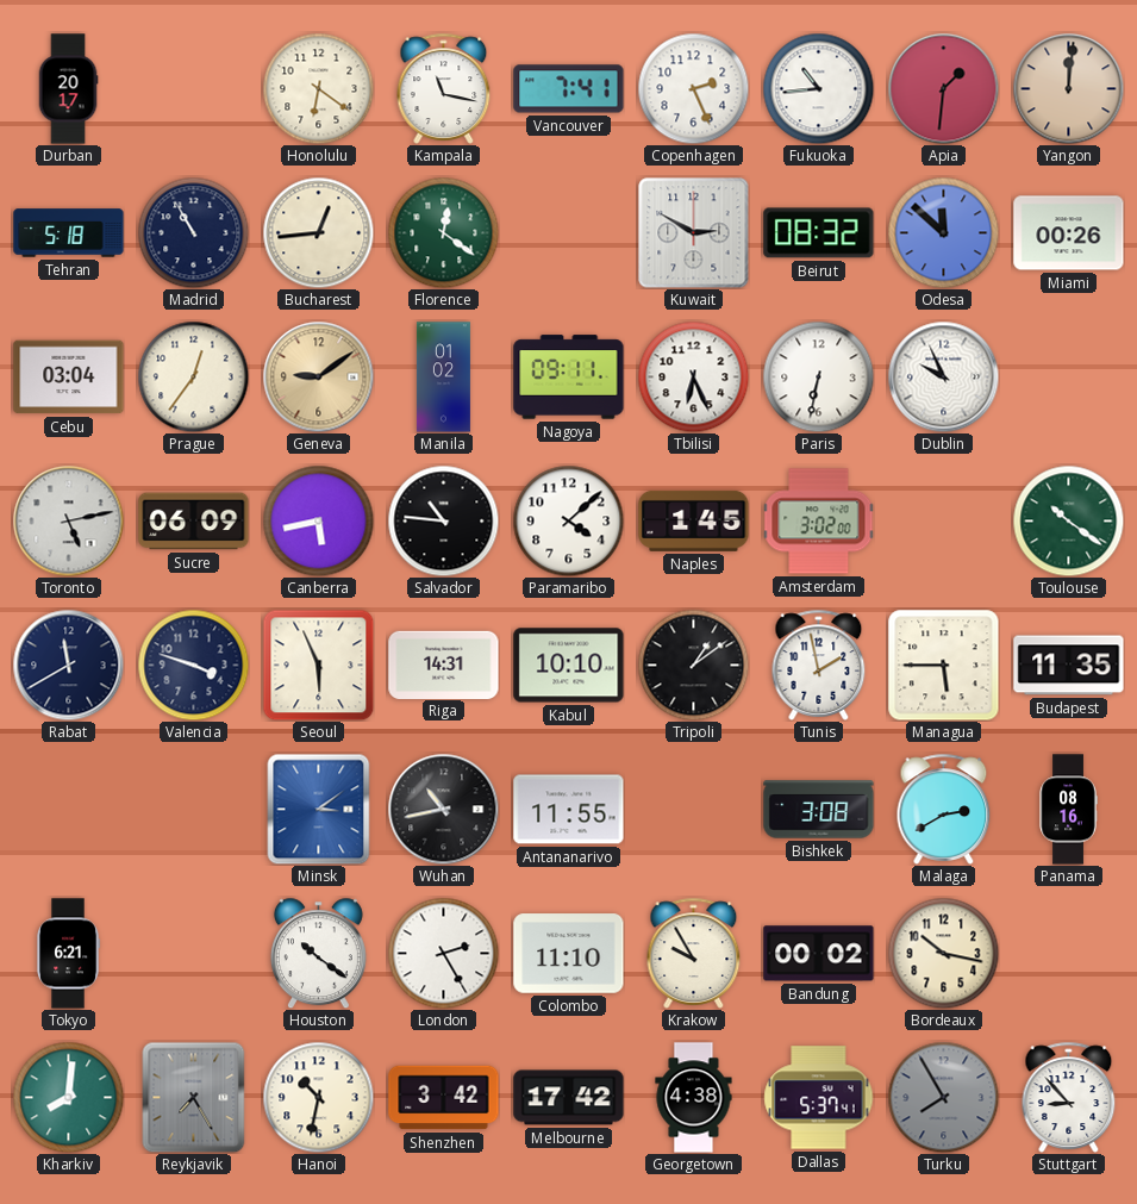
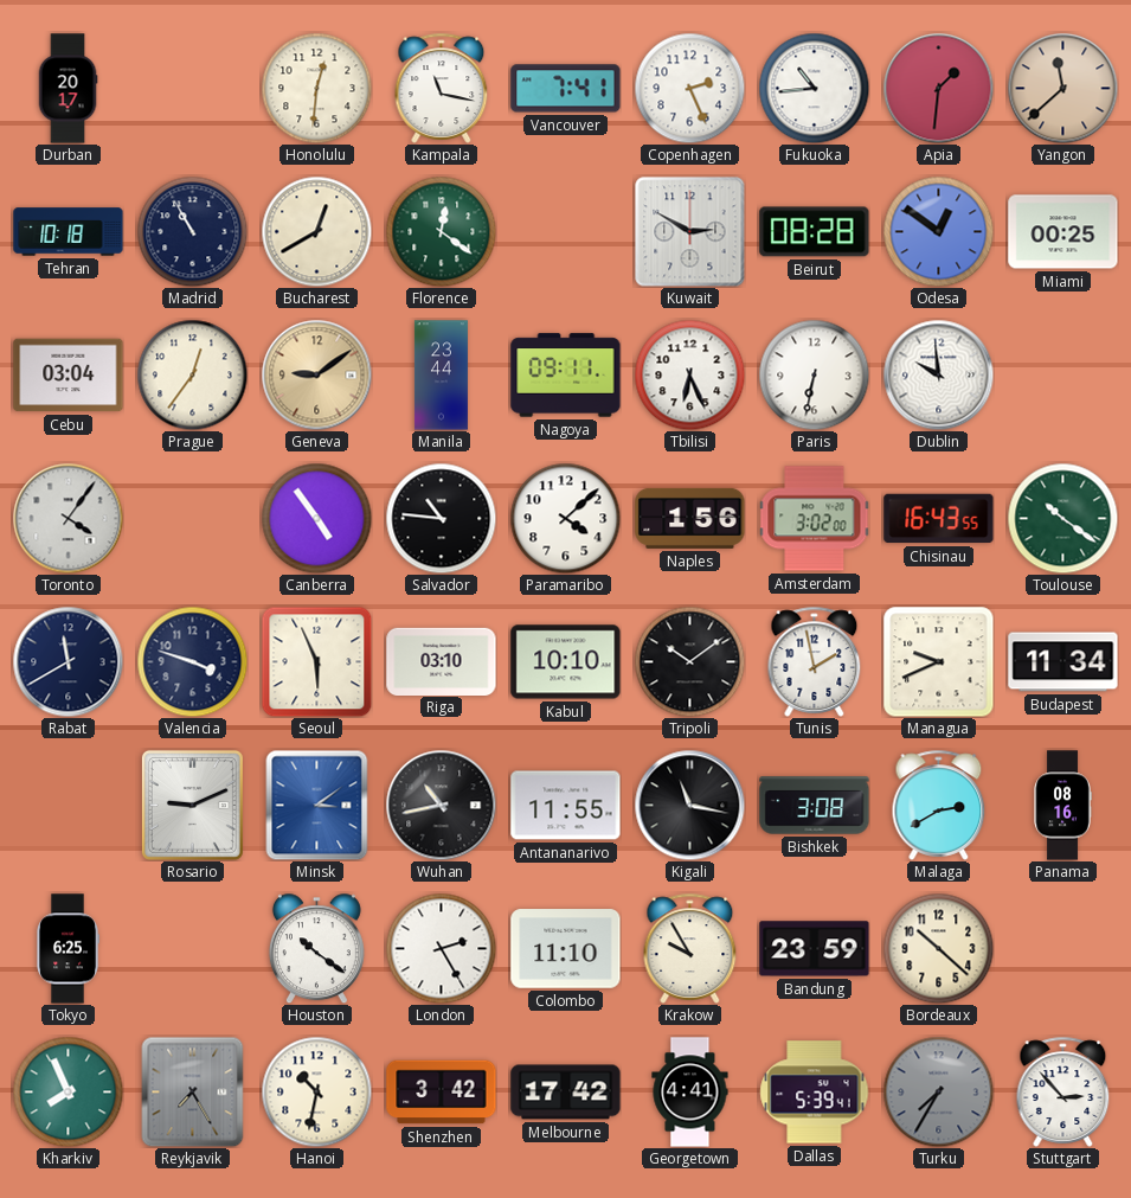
Honolulu: 6:21 -> 12:31
Yangon: 12:01 -> 11:38
Tehran: 5:18 -> 10:18
Bucharest: 12:44 -> 12:40
Beirut: 08:32 -> 08:28
Odesa: 11:52 -> 12:51
Miami: 00:26 -> 00:25
Manila: 01:02 -> 23:44
Dublin: 9:56 -> 9:59
Toronto: 5:13 -> 4:06
Sucre: 06:09 -> none
Canberra: 5:43 -> 4:54
Naples: 1:45 -> 1:56
Chisinau: none -> 16:43
Riga: 14:31 -> 03:10
Tripoli: 1:09 -> 10:09
Managua: 5:45 -> 9:41
Budapest: 11:35 -> 11:34
Rosario: none -> 9:11
Kigali: none -> 11:17
Tokyo: 6:21 -> 6:25
Bandung: 00:02 -> 23:59
Bordeaux: 10:17 -> 10:22
Kharkiv: 8:01 -> 7:56
Georgetown: 4:38 -> 4:41
Dallas: 5:37 -> 5:39
Turku: 7:55 -> 7:35
Stuttgart: 8:53 -> 2:53
